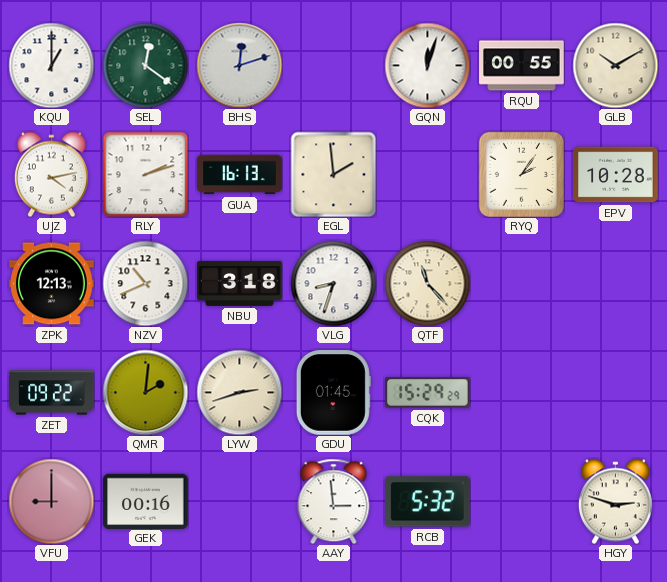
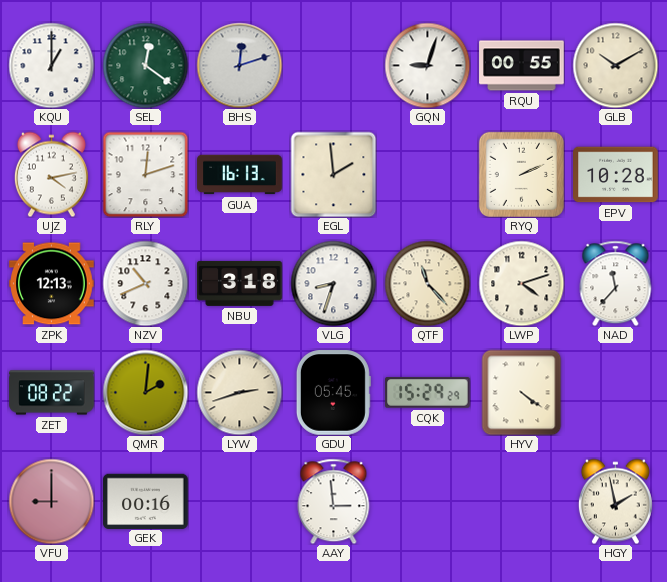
GQN: 12:03 -> 9:03
RLY: 2:12 -> 12:12
RYQ: 2:06 -> 2:11
LWP: none -> 4:12
NAD: none -> 11:37
ZET: 09:22 -> 08:22
GDU: 01:45 -> 05:45
HYV: none -> 4:21
RCB: 5:32 -> none
HGY: 2:48 -> 1:58
